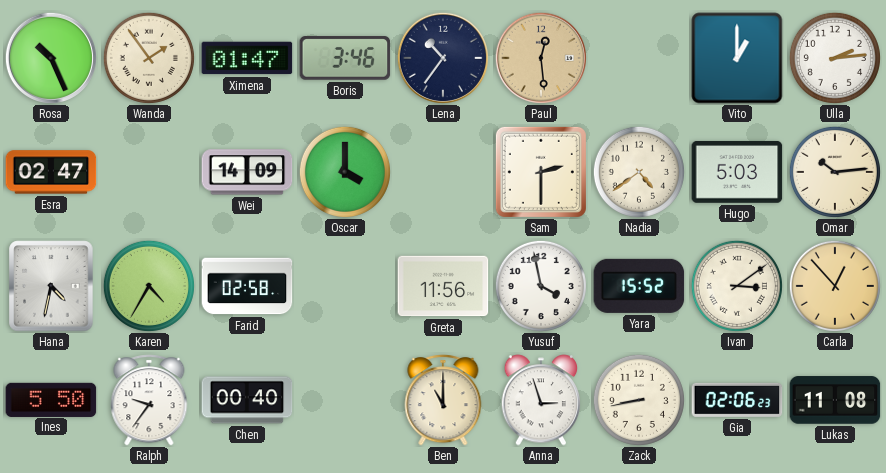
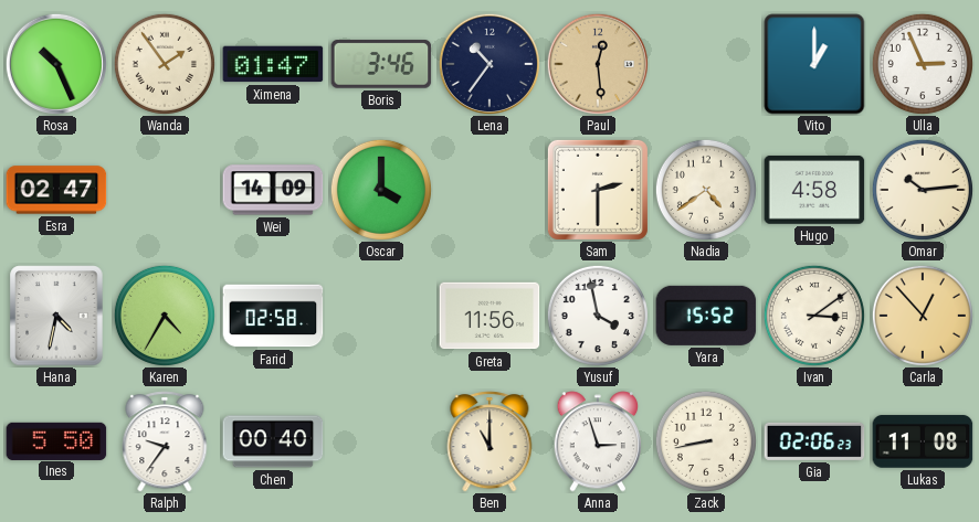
Ulla: 2:14 -> 2:56
Hugo: 5:03 -> 4:58
